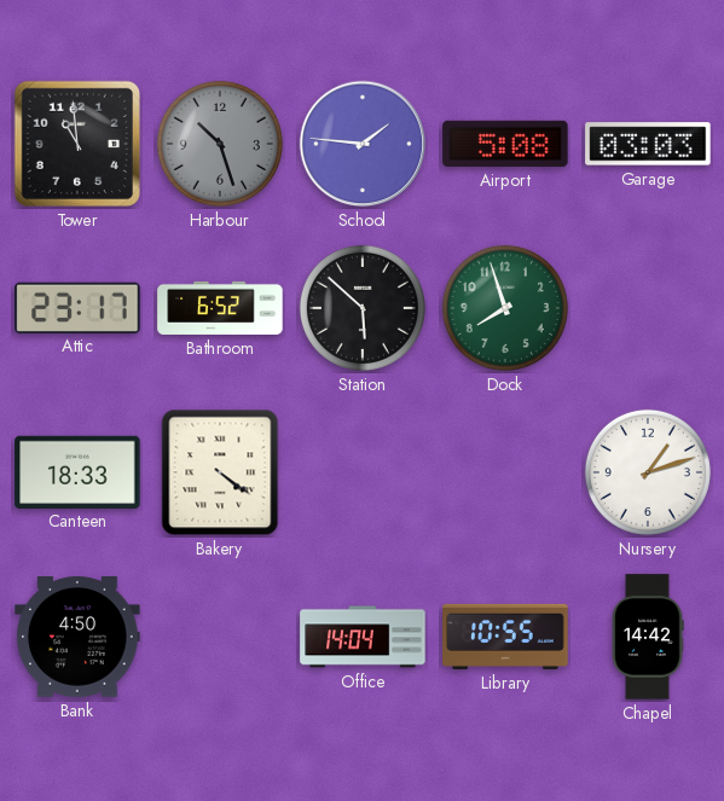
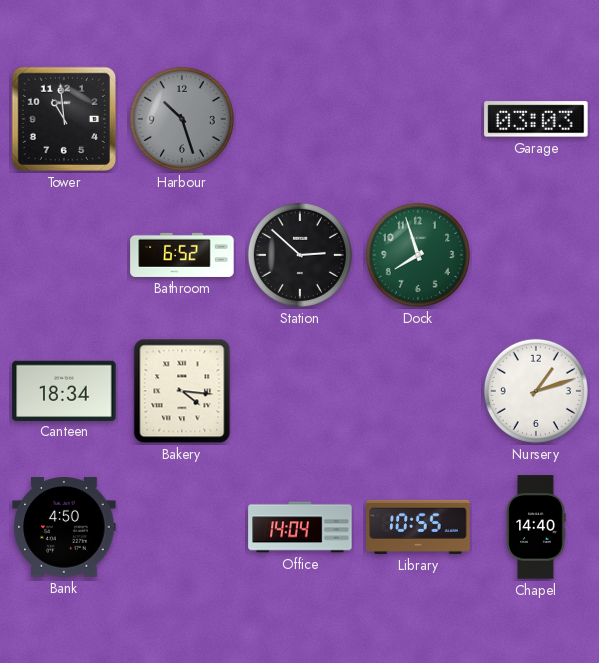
School: 1:46 -> none
Airport: 5:08 -> none
Attic: 23:17 -> none
Station: 5:52 -> 2:52
Canteen: 18:33 -> 18:34
Bakery: 4:21 -> 4:16
Chapel: 14:42 -> 14:40
